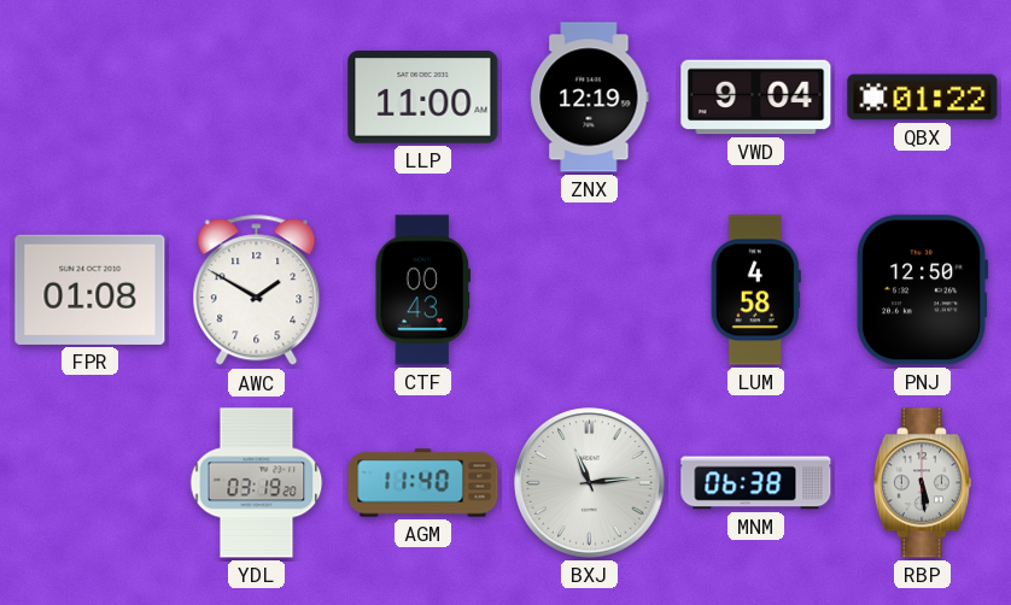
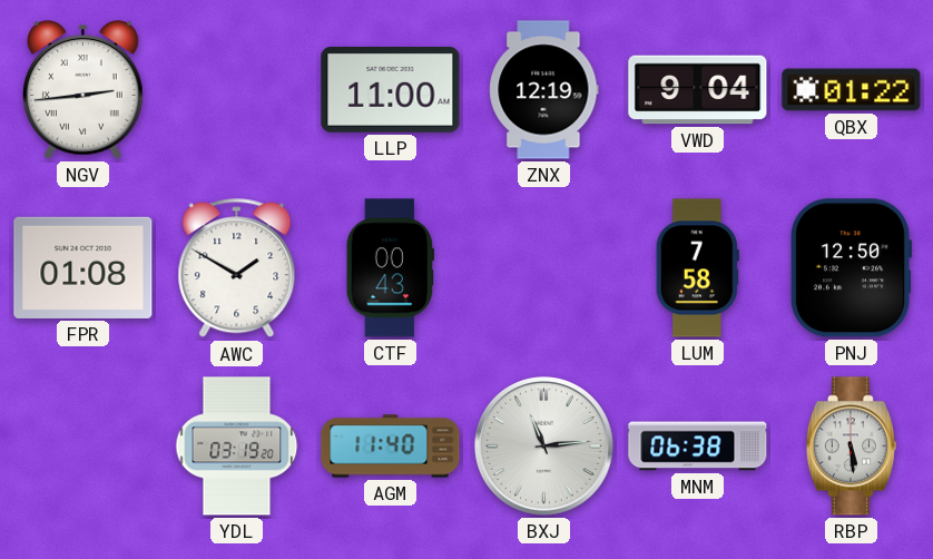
NGV: none -> 2:44
LUM: 4:58 -> 7:58
